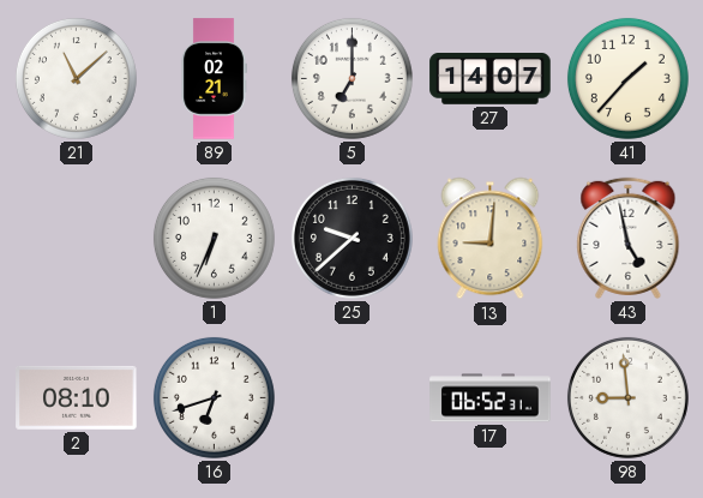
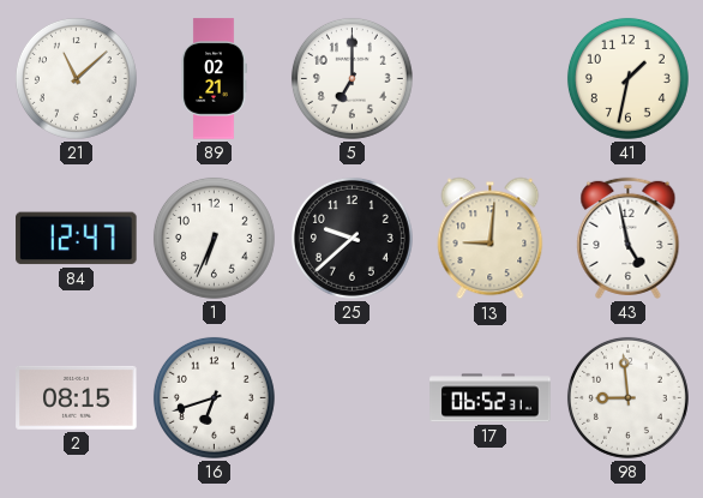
27: 14:07 -> none
41: 1:37 -> 1:32
84: none -> 12:47
2: 08:10 -> 08:15
